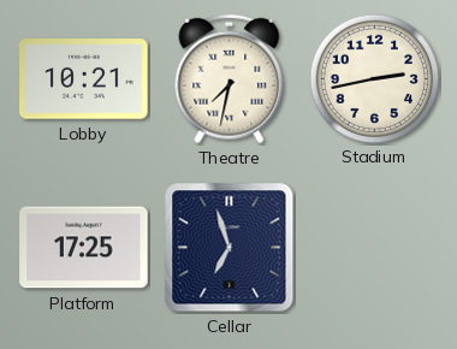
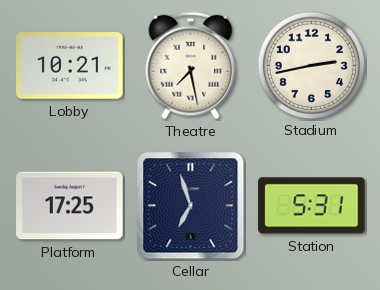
Theatre: 7:32 -> 7:28
Station: none -> 5:31
